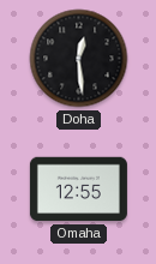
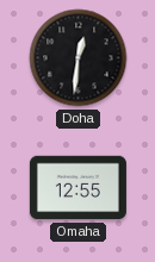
Doha: 12:29 -> 12:31
